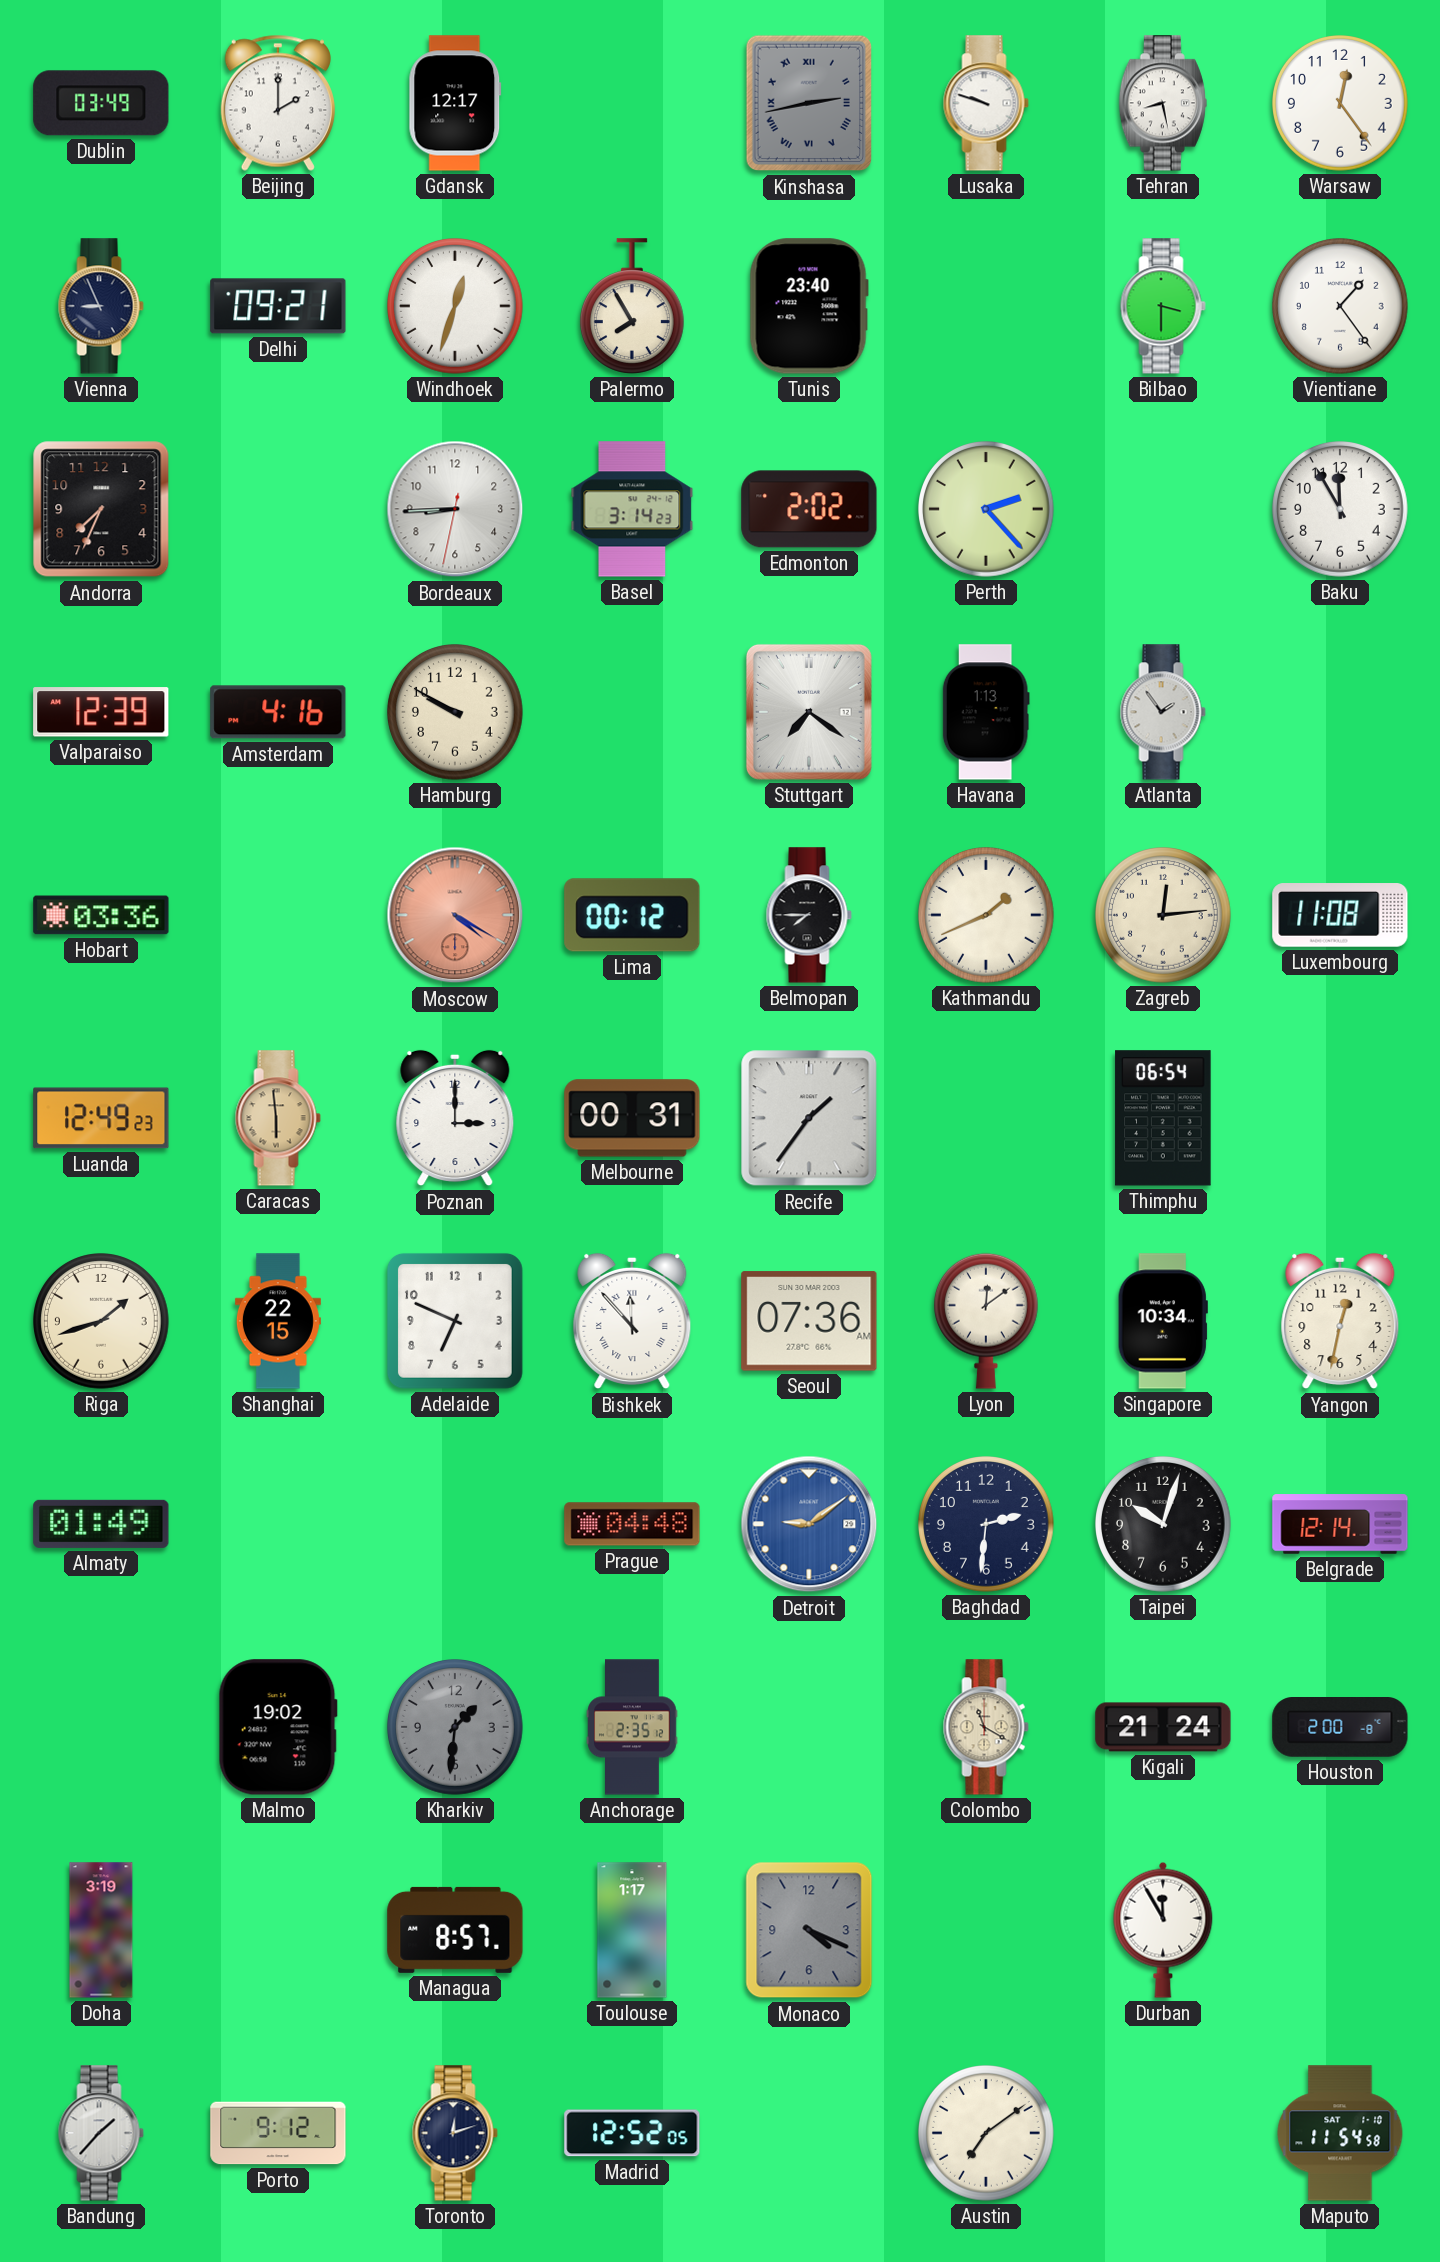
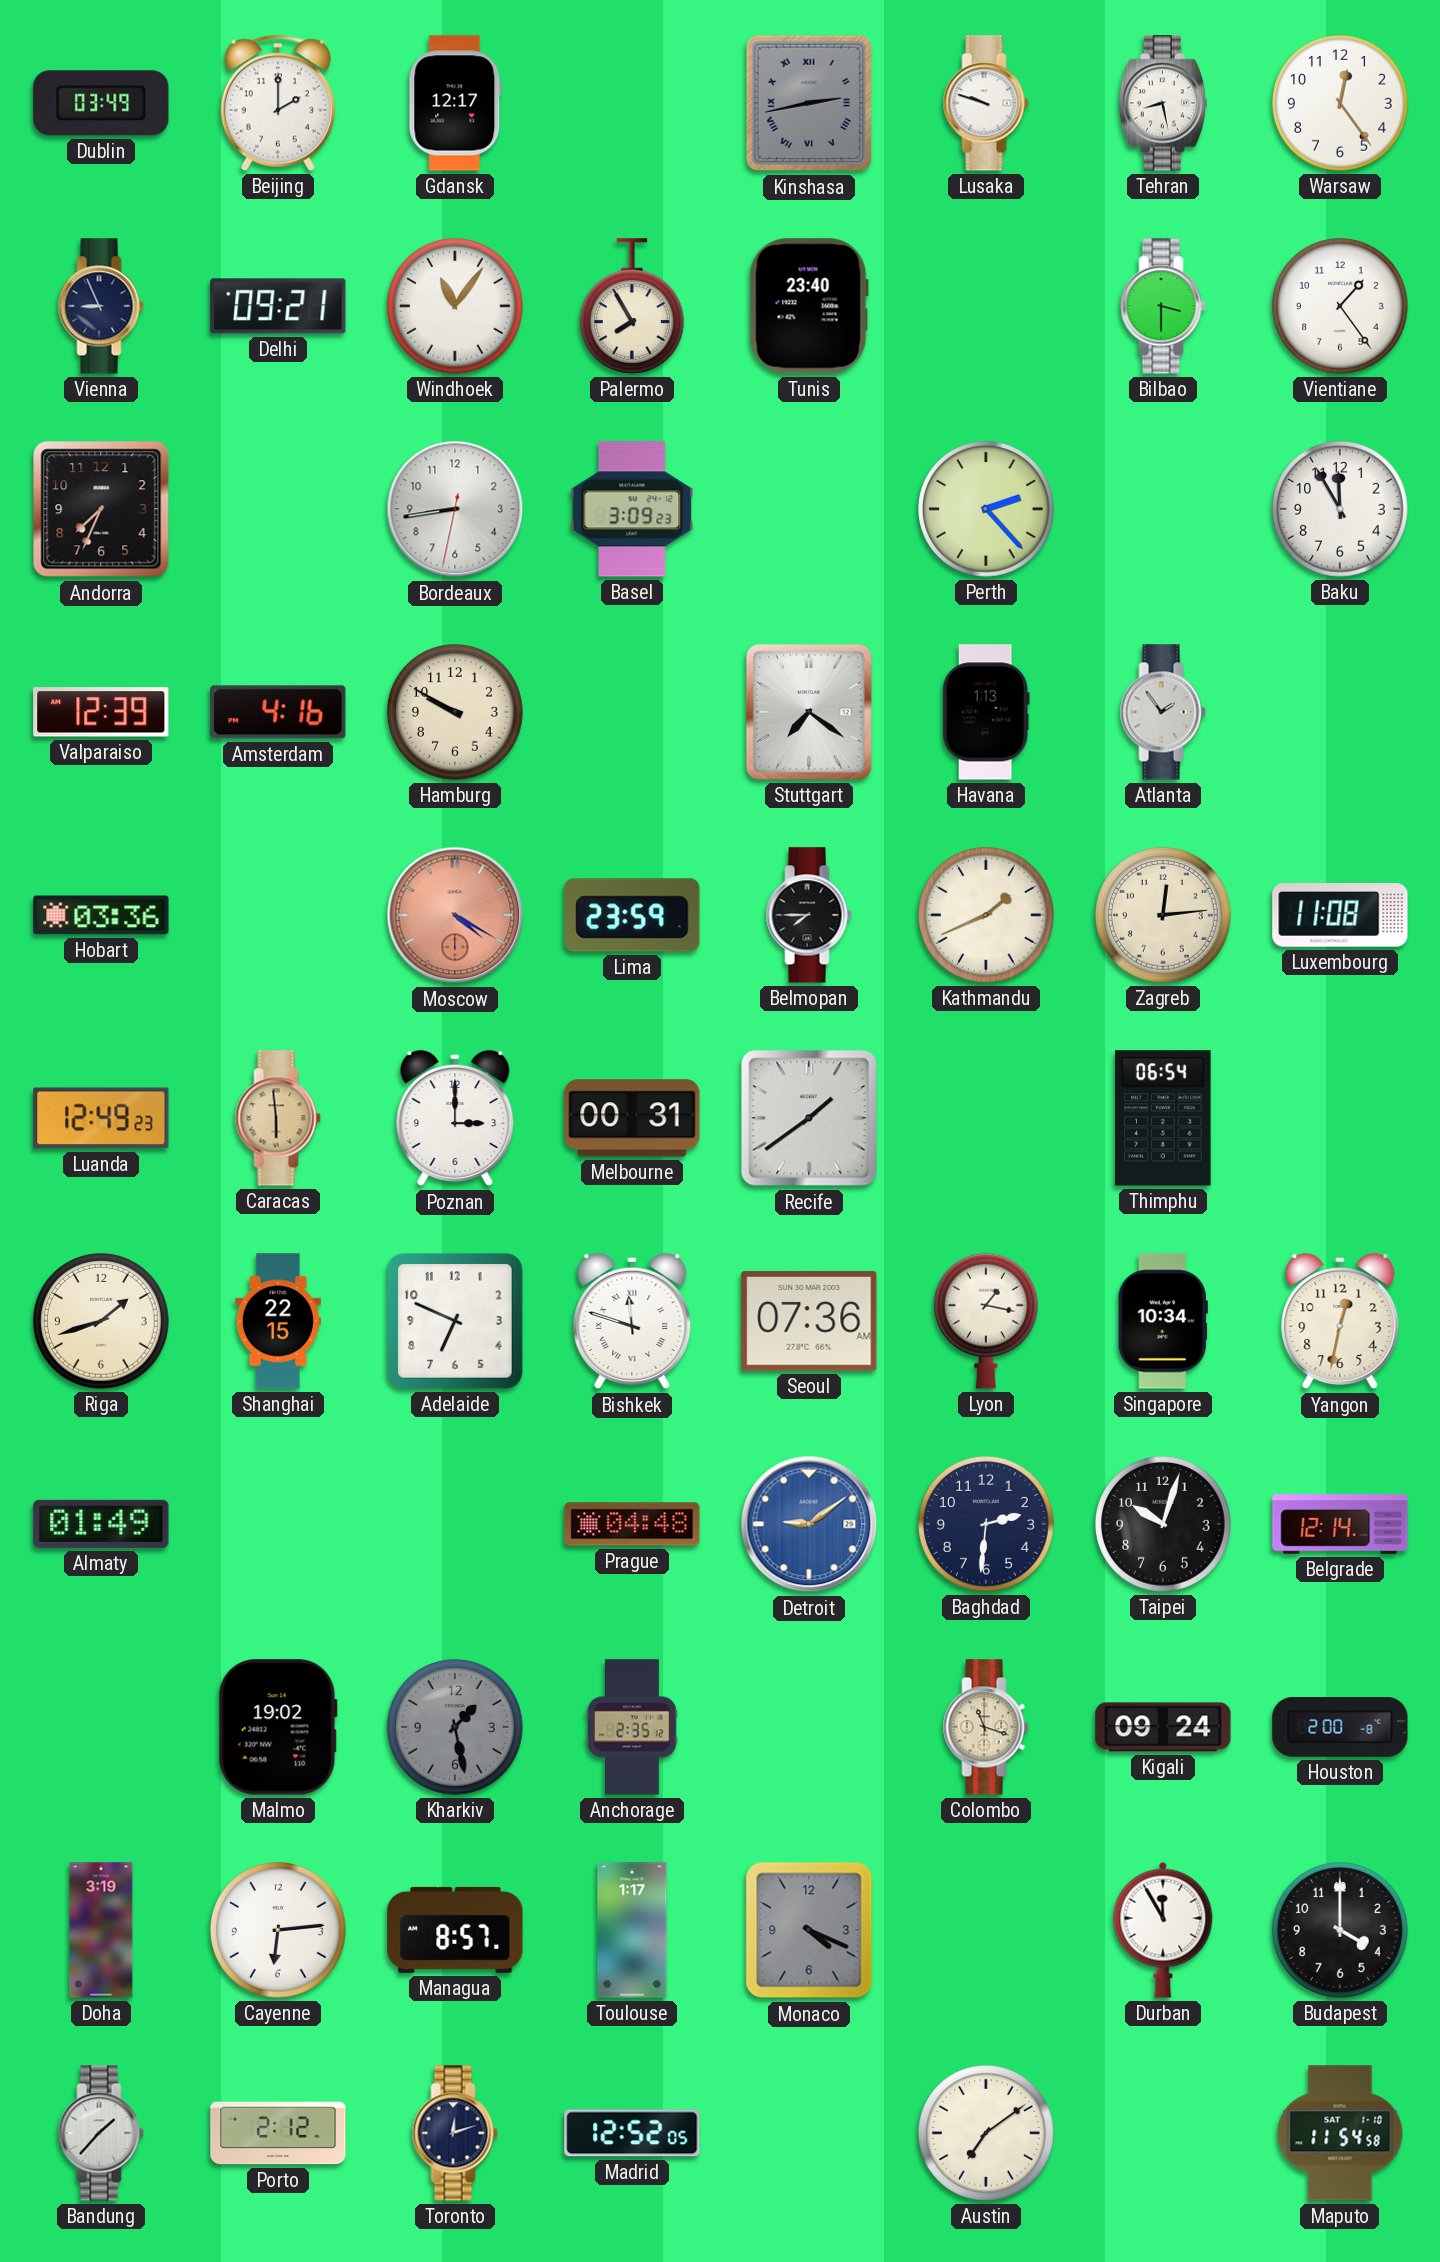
Windhoek: 12:33 -> 11:06
Bordeaux: 8:44 -> 8:43
Basel: 3:14 -> 3:09
Edmonton: 2:02 -> none
Lima: 00:12 -> 23:59
Recife: 1:36 -> 1:39
Bishkek: 11:53 -> 11:48
Lyon: 12:09 -> 1:17
Kharkiv: 1:31 -> 1:28
Colombo: 11:20 -> 11:18
Kigali: 21:24 -> 09:24
Cayenne: none -> 6:14
Budapest: none -> 4:00
Porto: 9:12 -> 2:12
